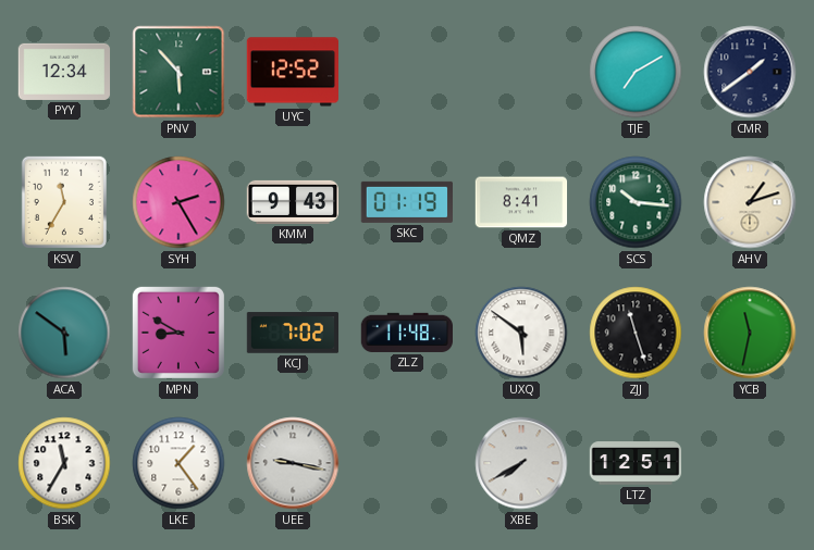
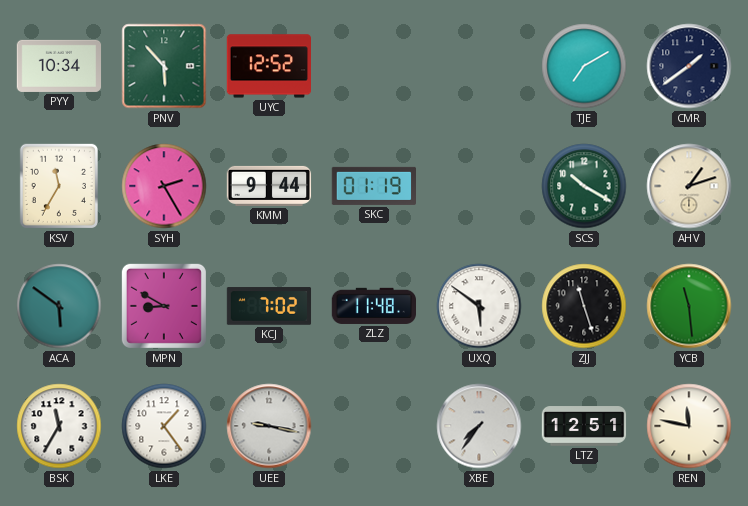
PYY: 12:34 -> 10:34
KMM: 9:43 -> 9:44
QMZ: 8:41 -> none
SCS: 10:16 -> 10:20
YCB: 11:32 -> 11:29
XBE: 7:40 -> 7:36
REN: none -> 11:47
